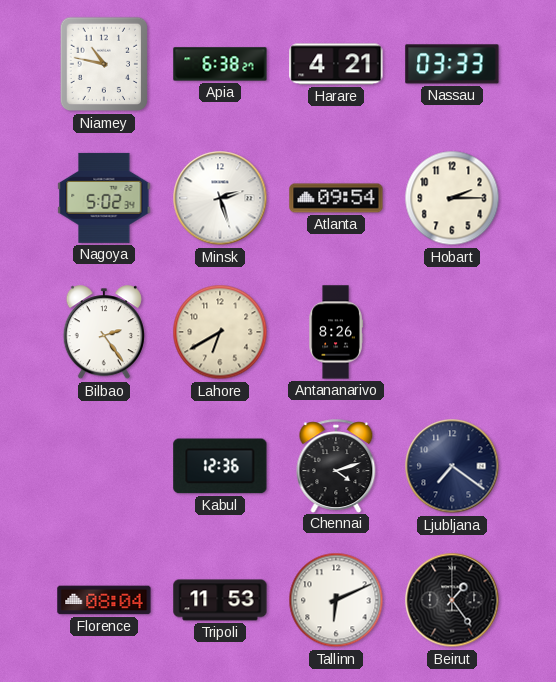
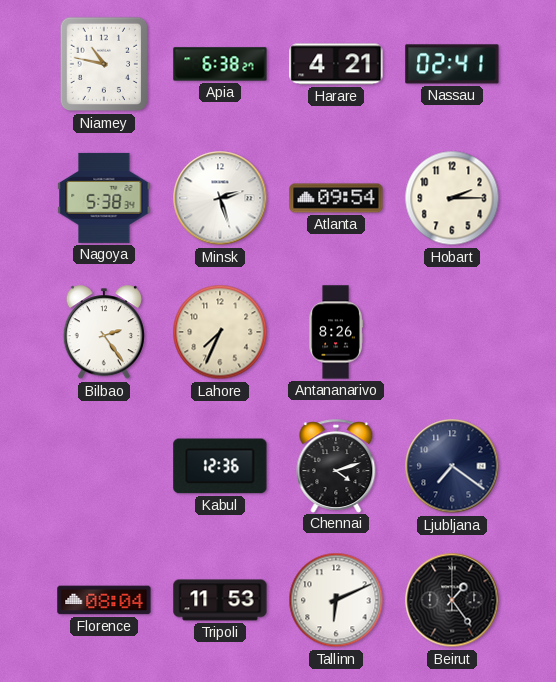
Nassau: 03:33 -> 02:41
Nagoya: 5:02 -> 5:38
Lahore: 6:40 -> 7:34
